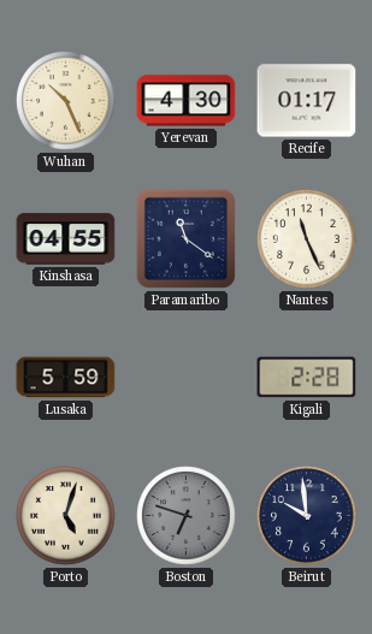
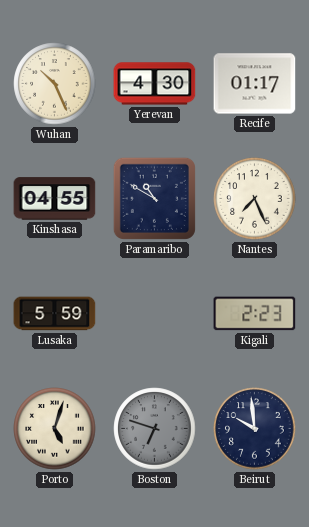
Paramaribo: 11:21 -> 10:50
Nantes: 11:26 -> 7:26
Kigali: 2:28 -> 2:23
